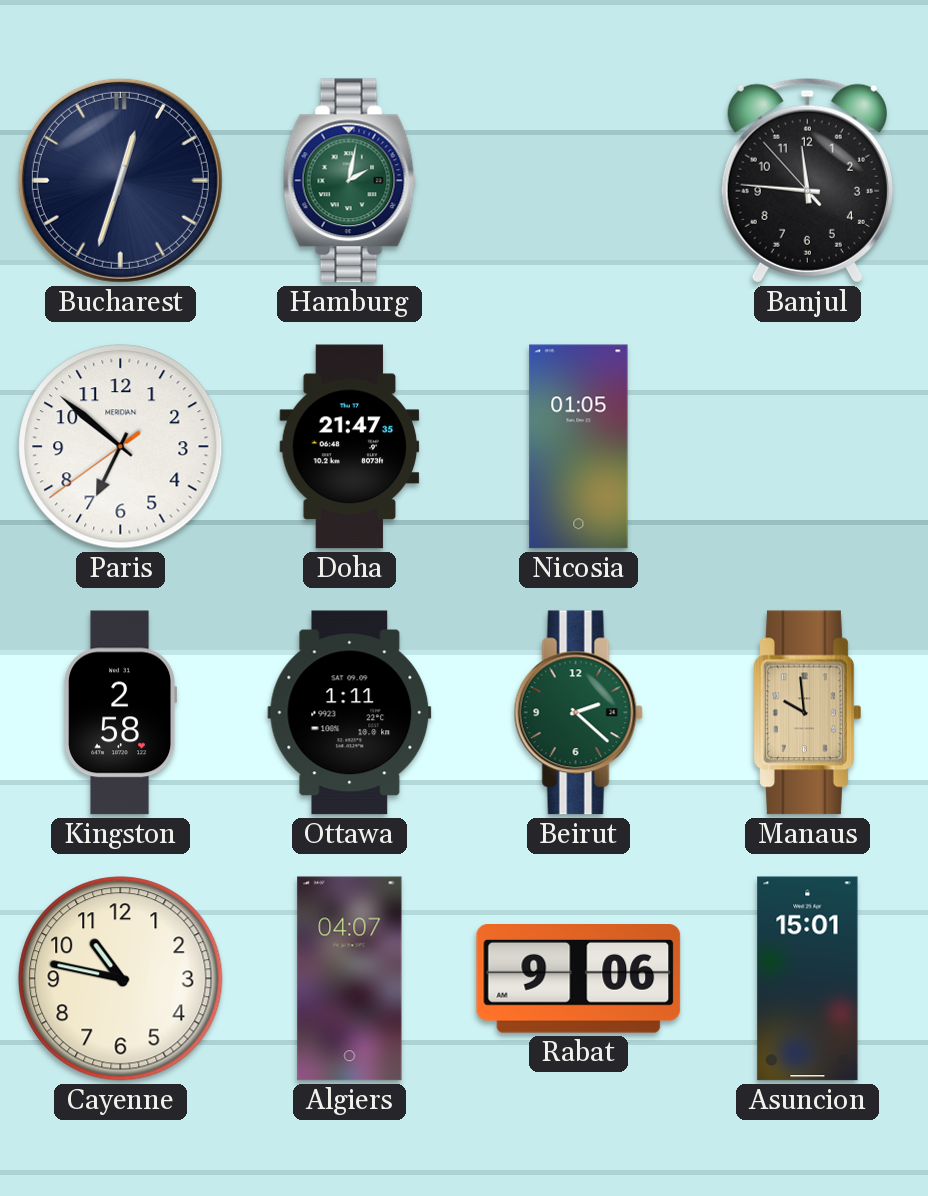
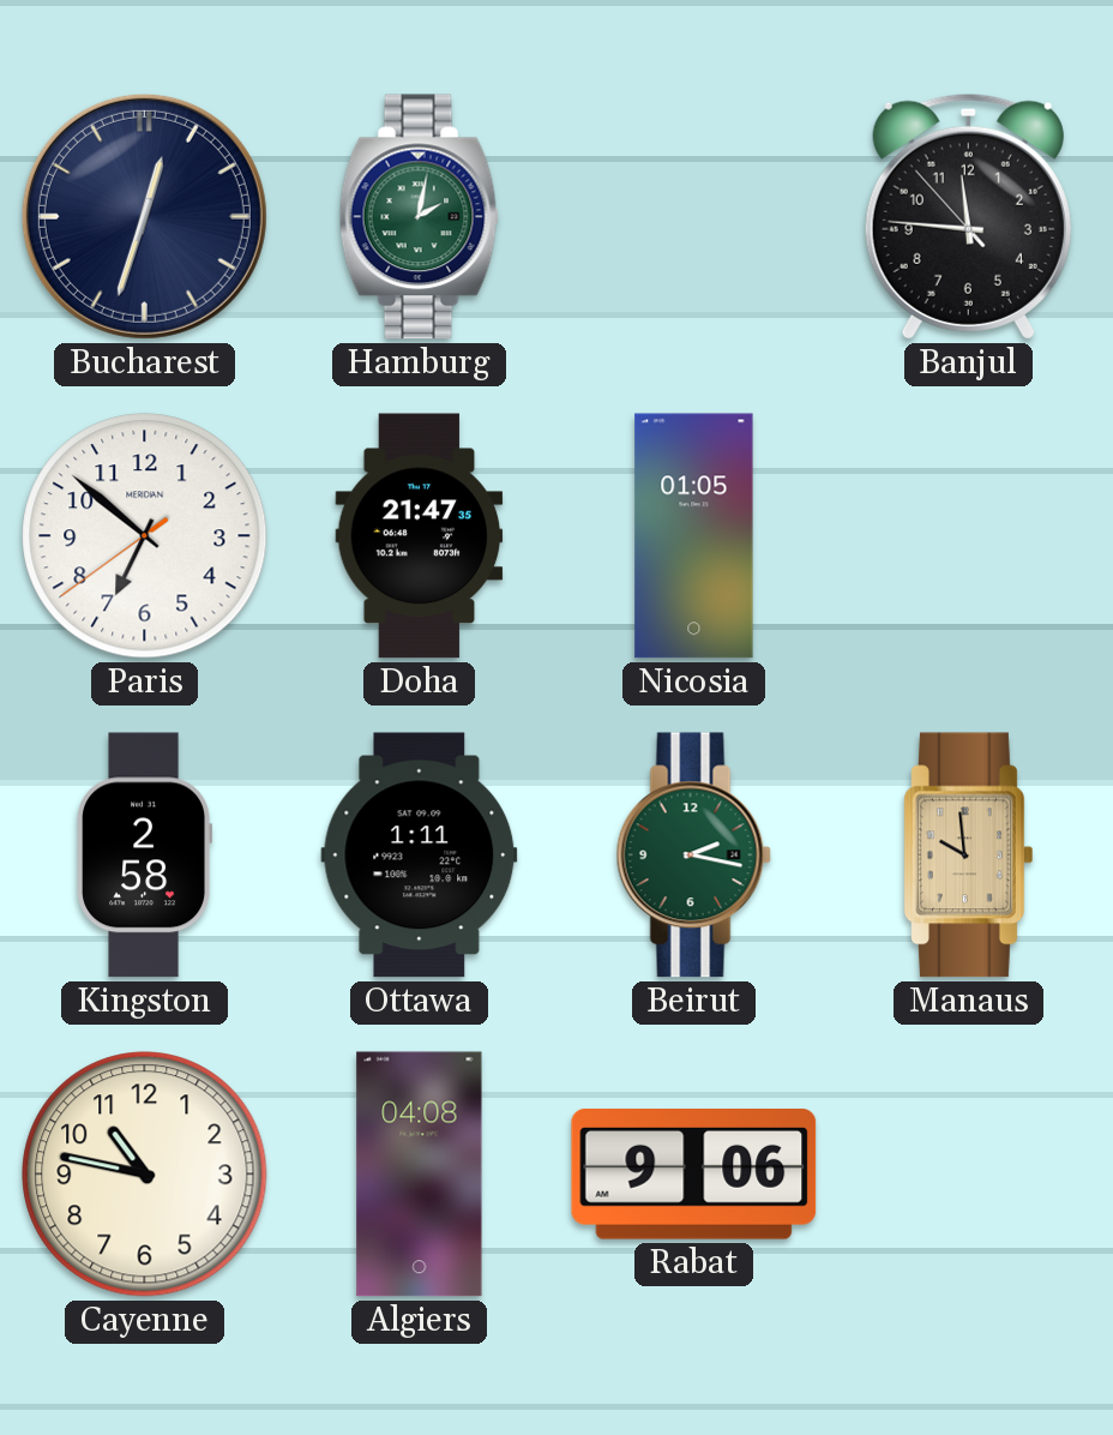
Beirut: 2:22 -> 2:17
Algiers: 04:07 -> 04:08
Asuncion: 15:01 -> none
